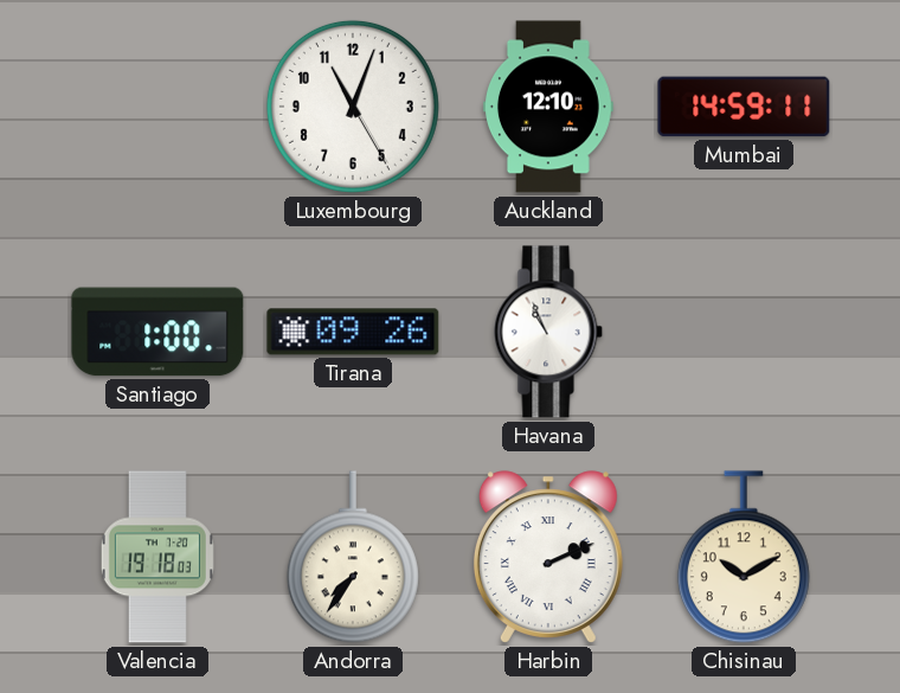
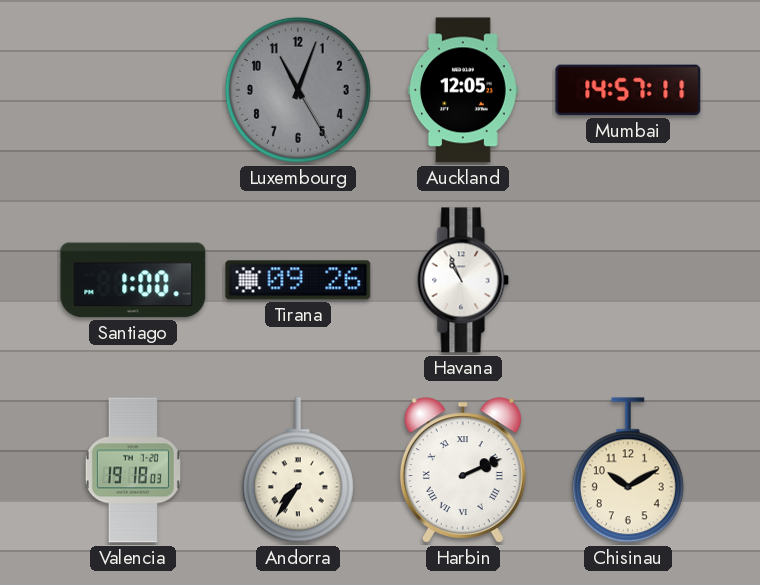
Luxembourg dial: white -> grey
Auckland: 12:10 -> 12:05
Mumbai: 14:59 -> 14:57
